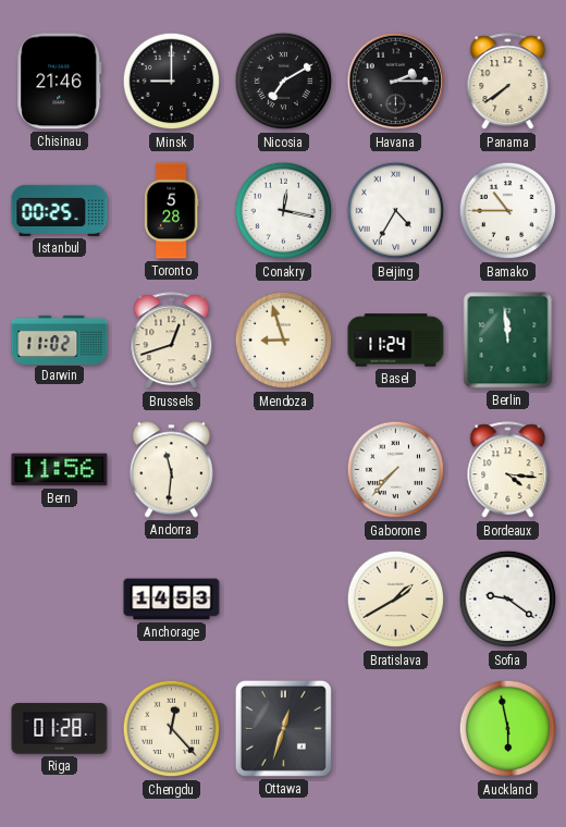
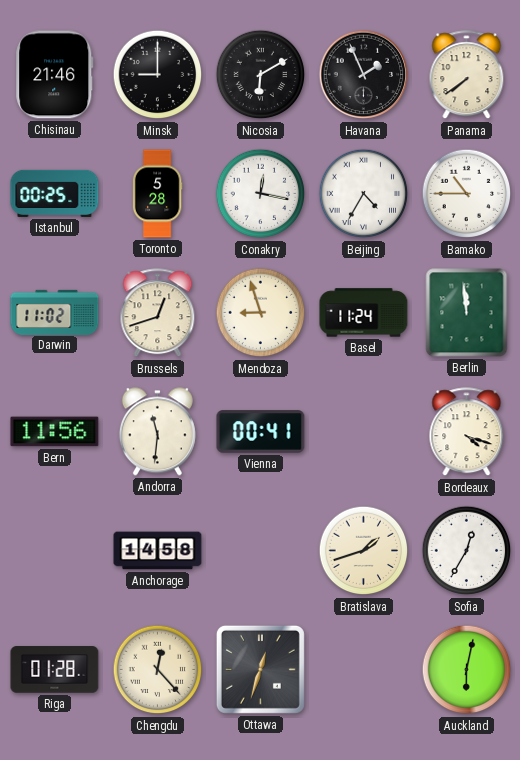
Nicosia: 7:10 -> 6:10
Havana: 2:15 -> 1:56
Vienna: none -> 00:41
Gaborone: 7:37 -> none
Bordeaux: 4:16 -> 4:18
Anchorage: 14:53 -> 14:58
Bratislava: 1:40 -> 1:42
Sofia: 9:21 -> 12:35
Auckland: 5:58 -> 6:02
